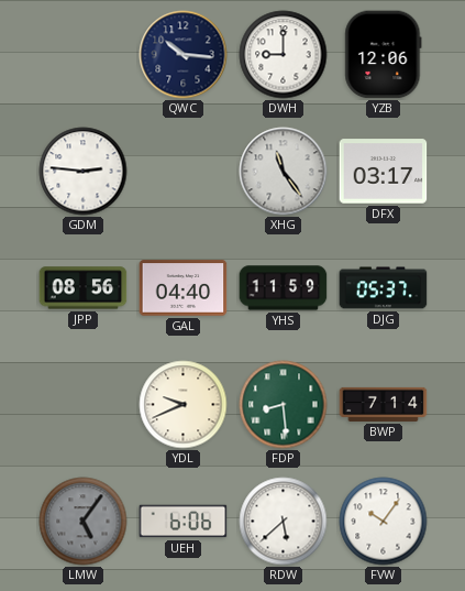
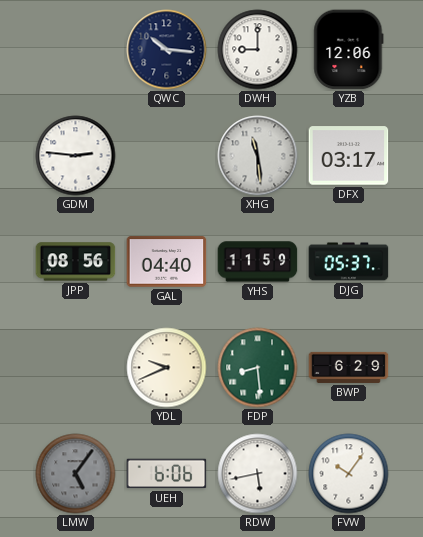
XHG: 11:24 -> 11:29
BWP: 7:14 -> 6:29
RDW: 5:38 -> 5:43
